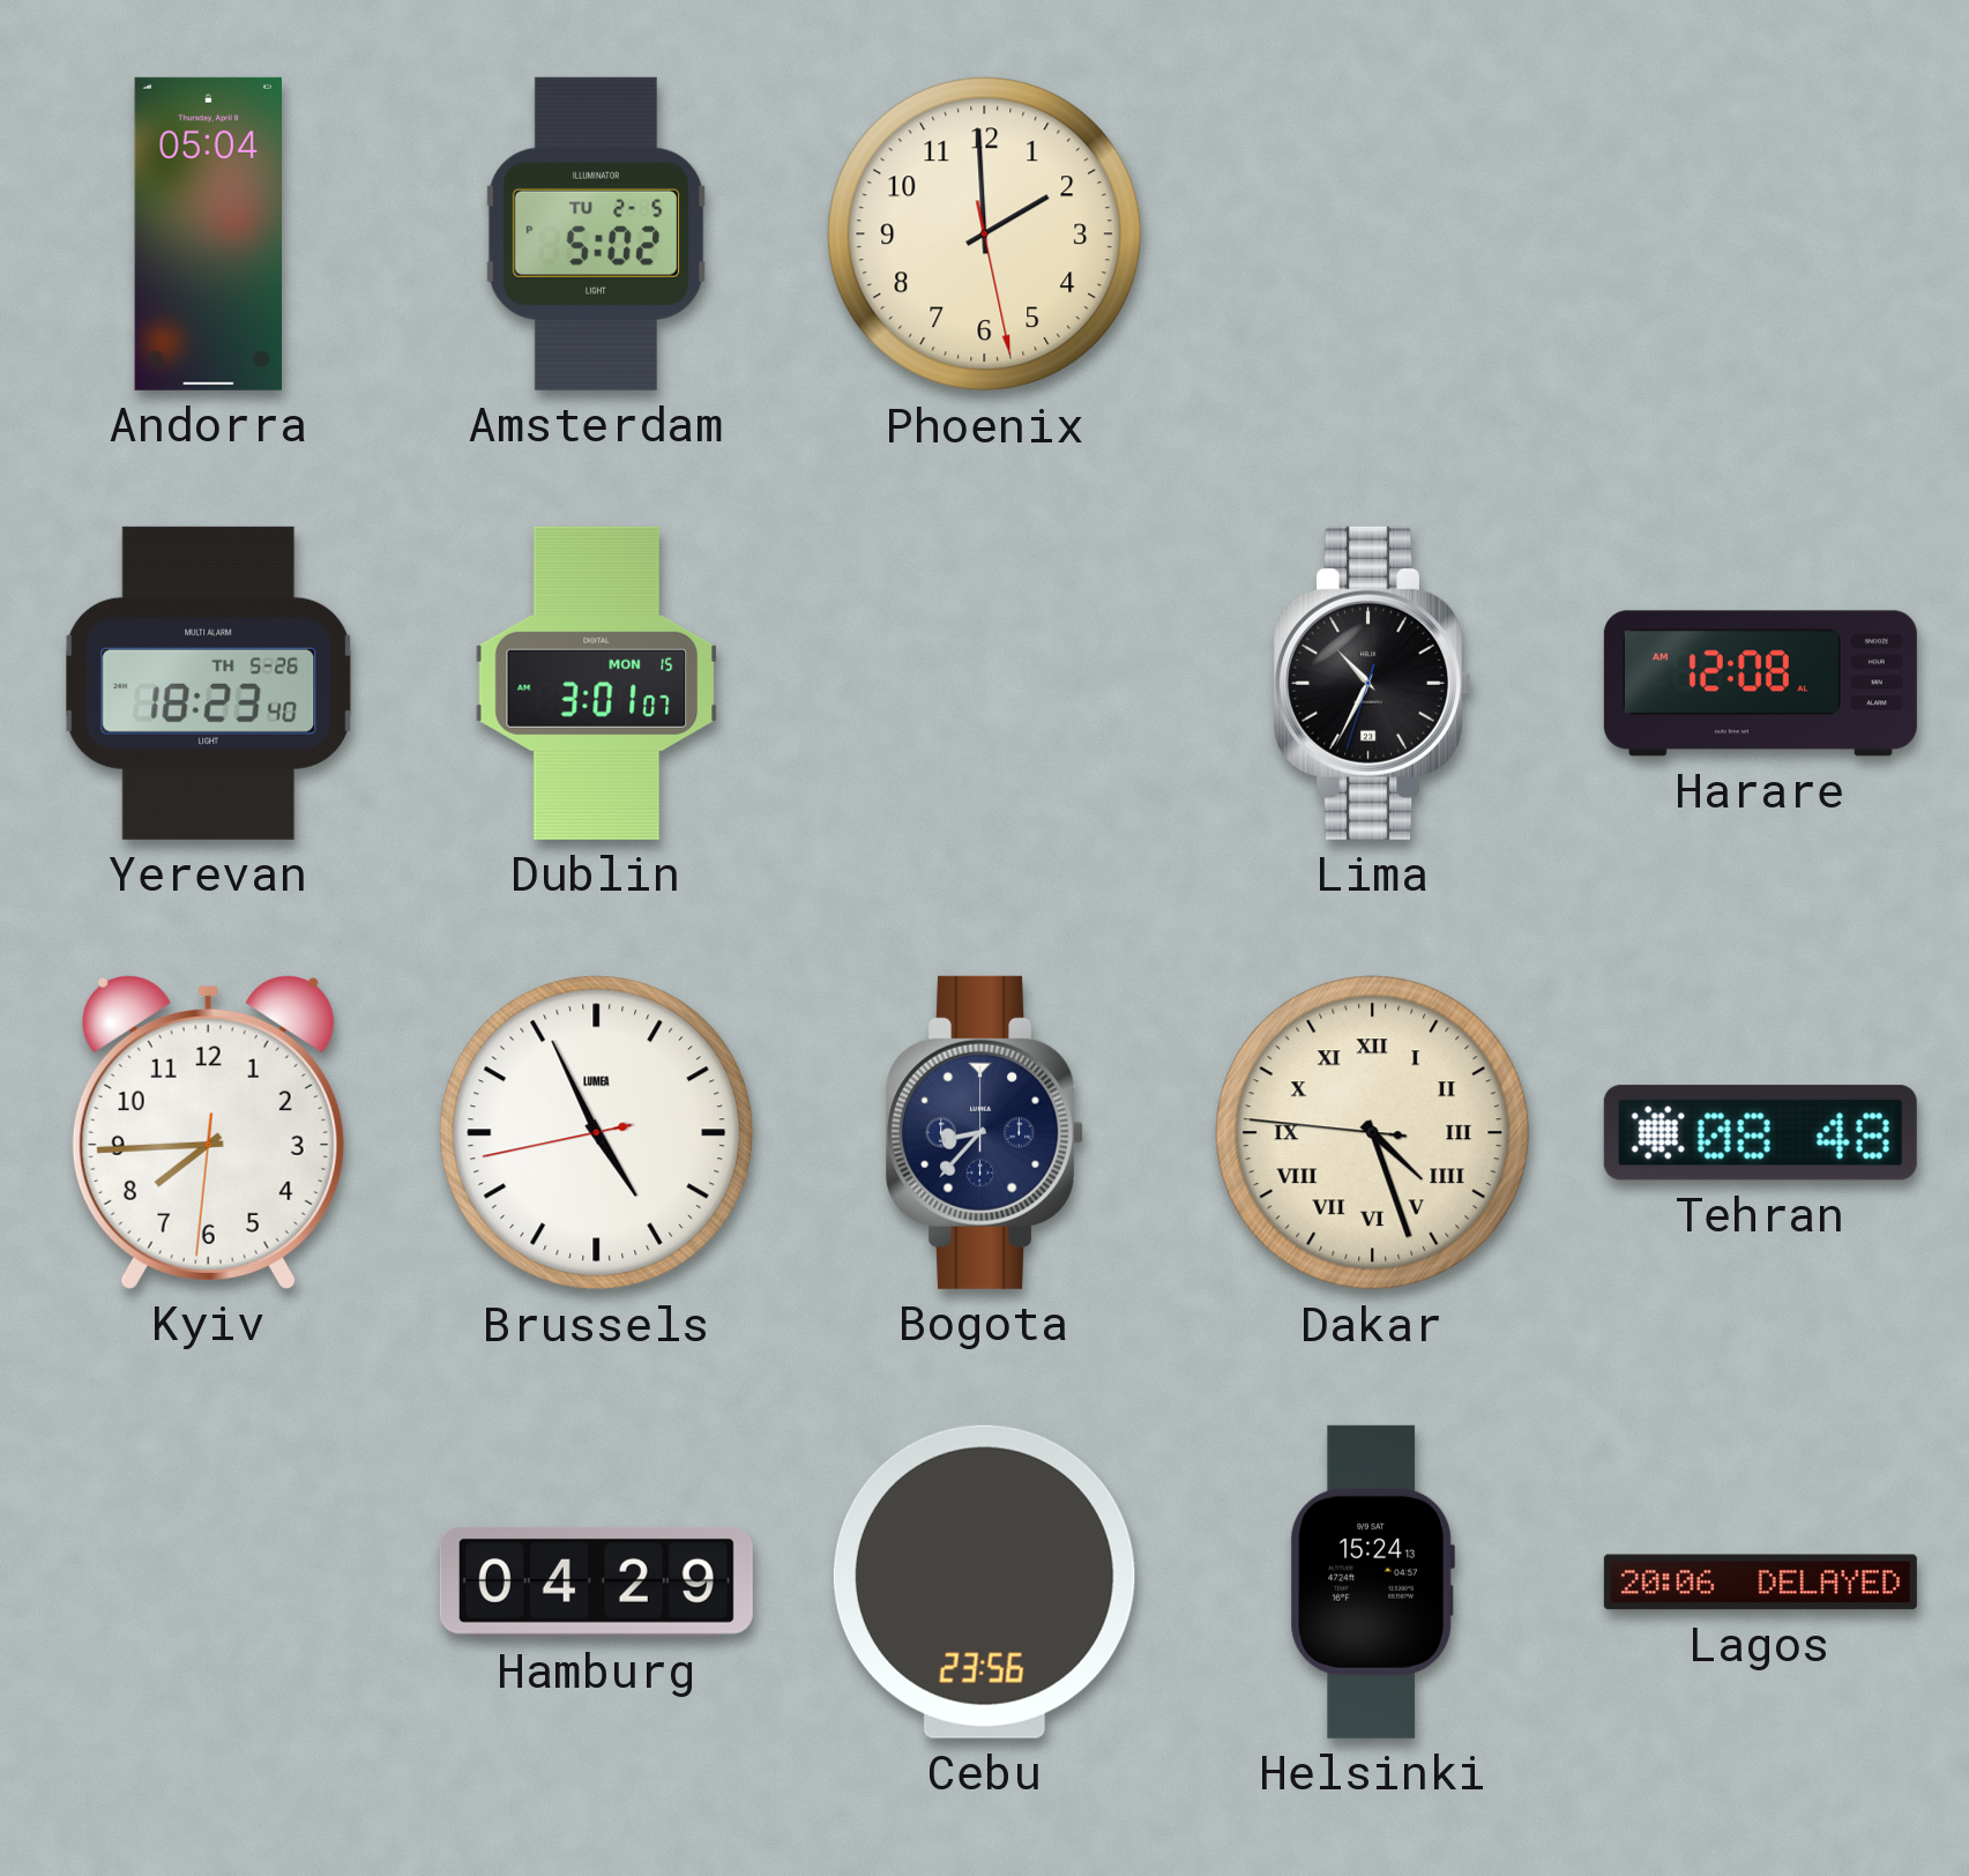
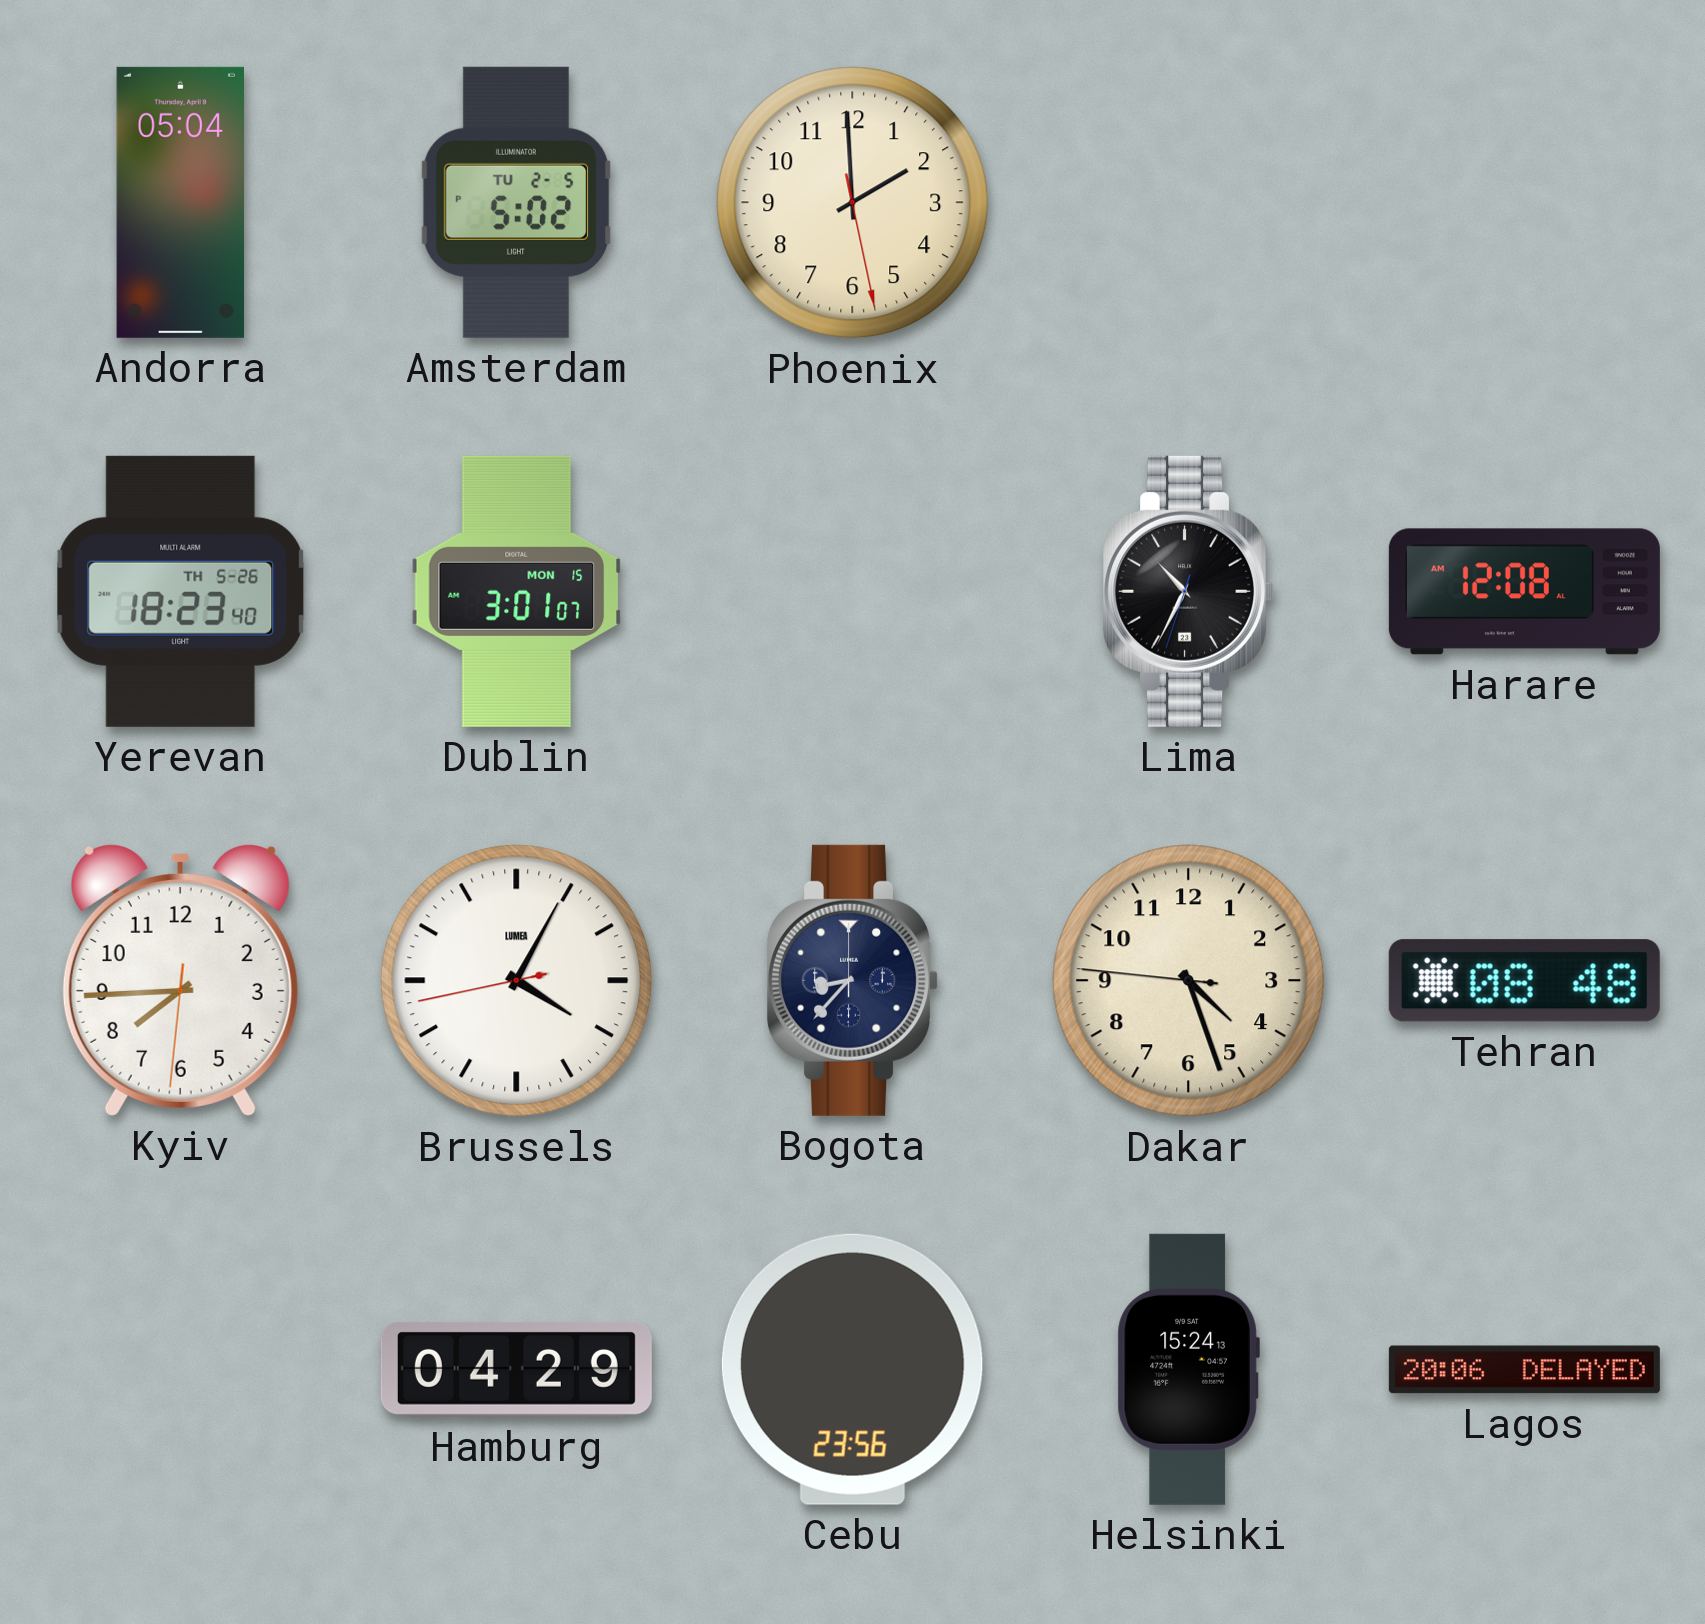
Brussels: 4:55 -> 4:04
Dakar numerals: Roman -> Arabic
